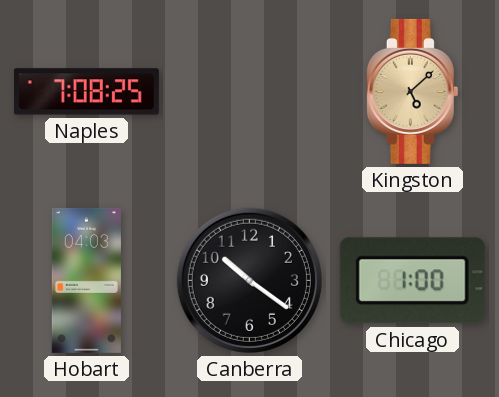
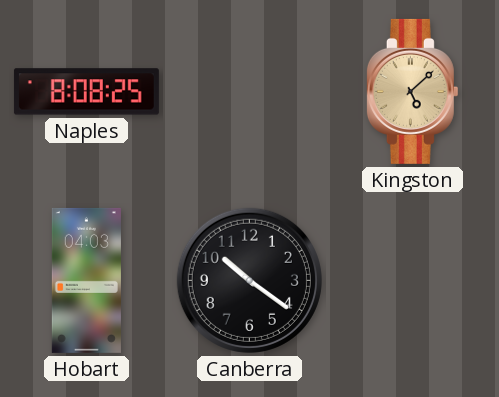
Naples: 7:08 -> 8:08
Chicago: 1:00 -> none
